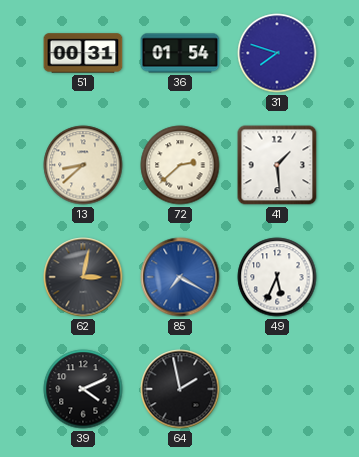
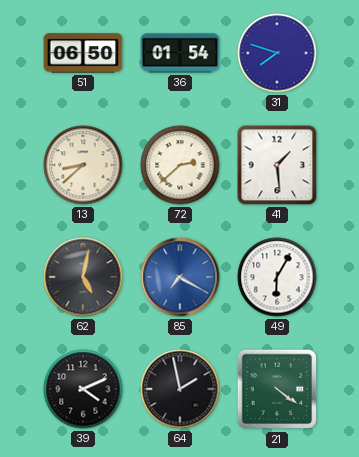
51: 00:31 -> 06:50
62: 3:02 -> 5:02
49: 5:34 -> 6:05
21: none -> 4:21
